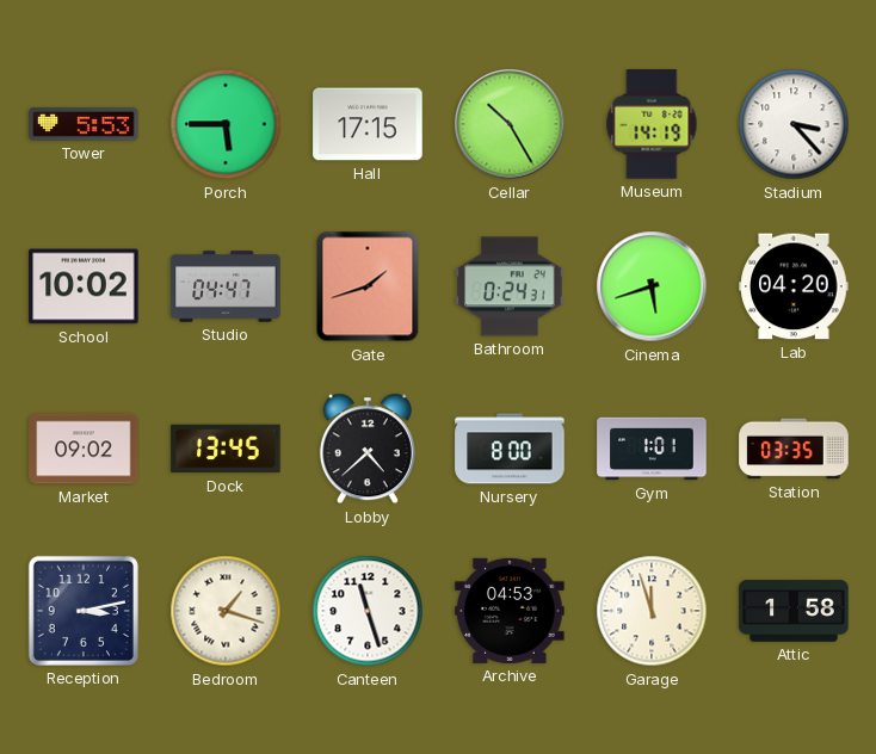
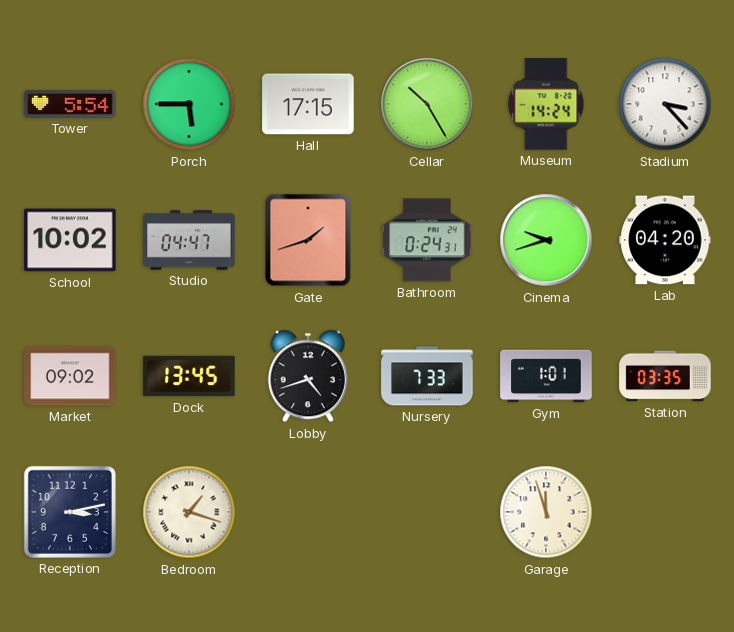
Tower: 5:53 -> 5:54
Museum: 14:19 -> 14:24
Cinema: 5:42 -> 9:42
Lobby: 4:38 -> 4:42
Nursery: 8:00 -> 7:33
Canteen: 11:27 -> none
Archive: 04:53 -> none
Attic: 1:58 -> none
